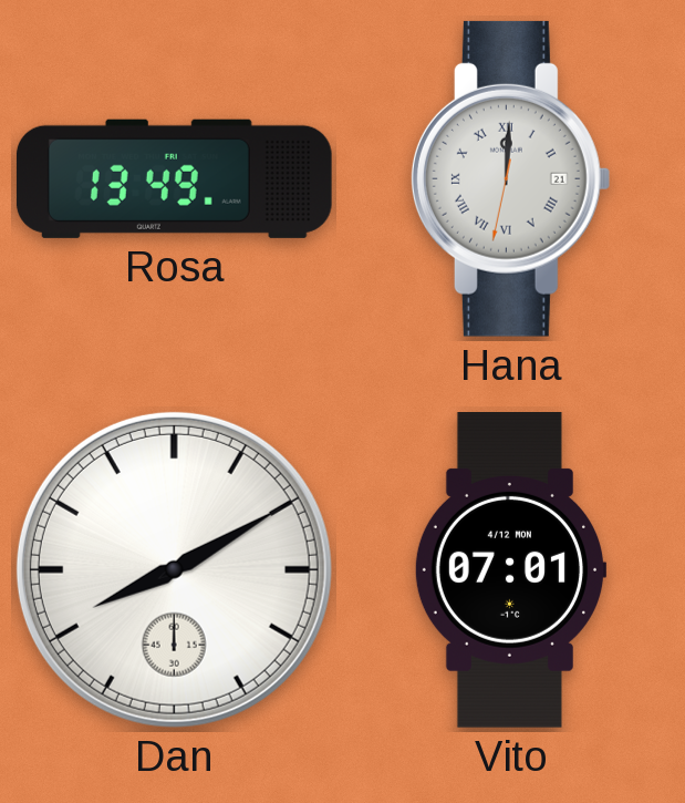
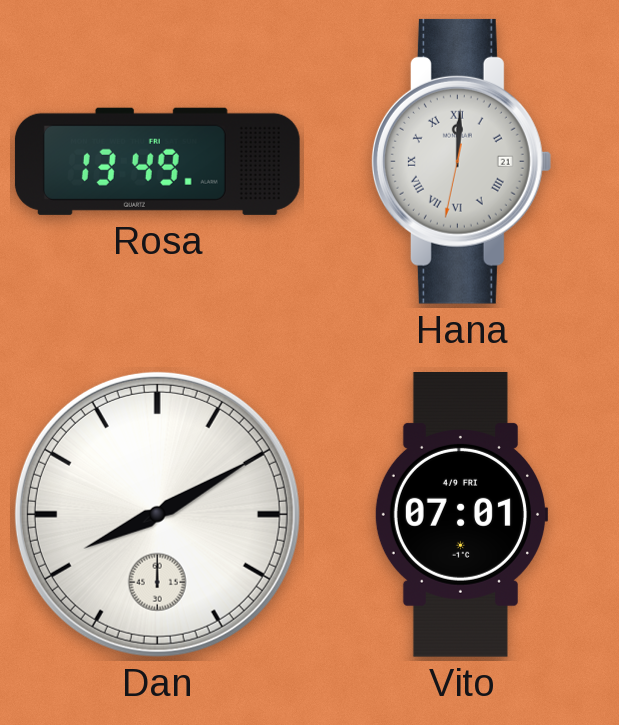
Vito date: 4/12 MON -> 4/9 FRI
